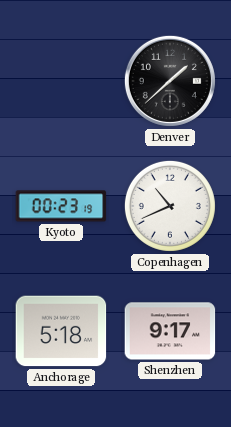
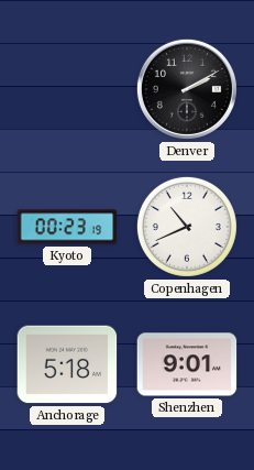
Denver: 1:38 -> 2:10
Shenzhen: 9:17 -> 9:01
